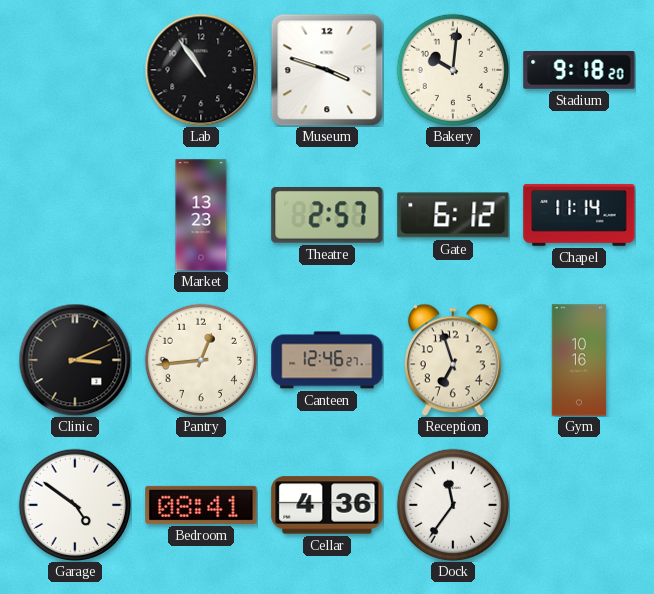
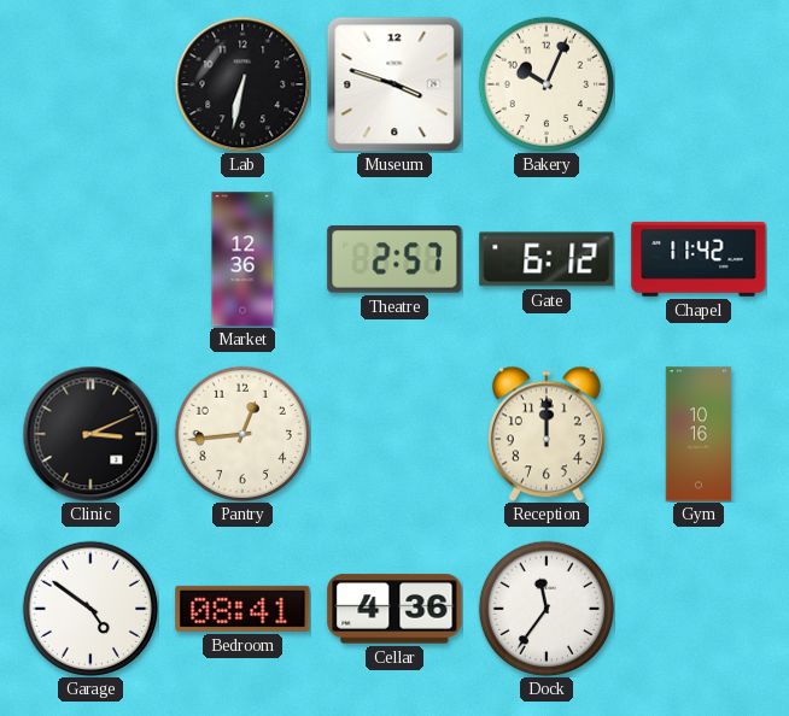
Lab: 10:54 -> 6:32
Bakery: 10:01 -> 10:04
Stadium: 9:18 -> none
Market: 13:23 -> 12:36
Chapel: 11:14 -> 11:42
Canteen: 12:46 -> none
Reception: 6:57 -> 12:00
